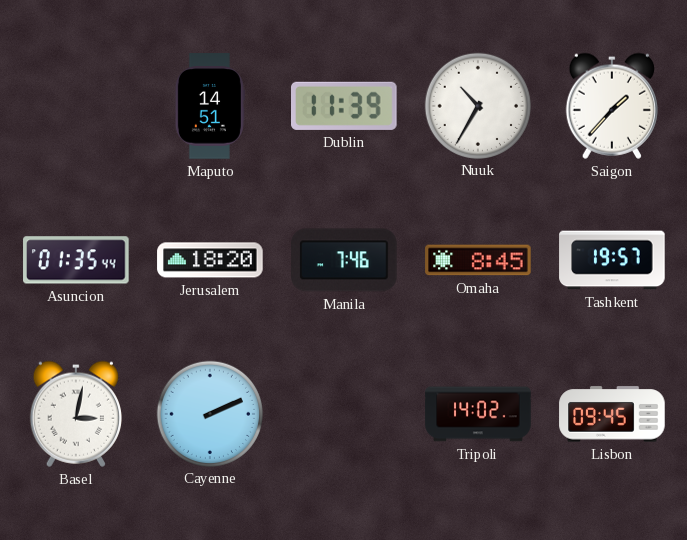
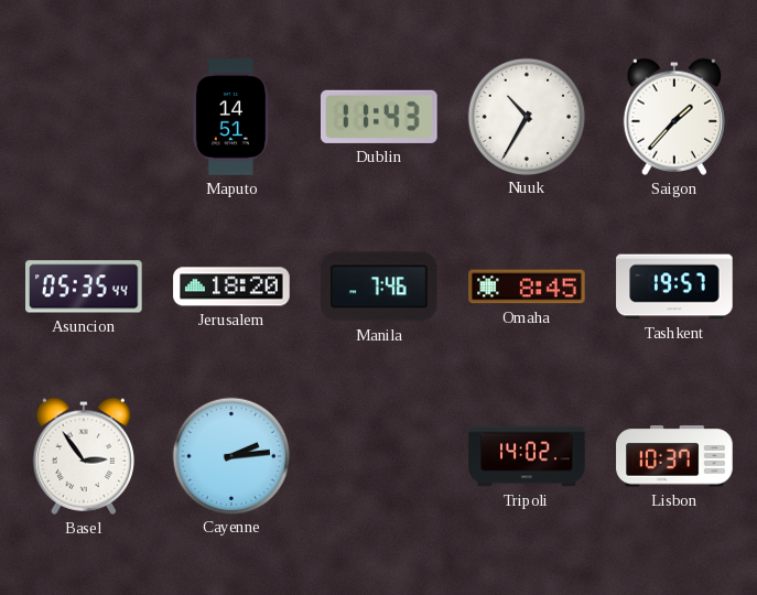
Dublin: 11:39 -> 11:43
Asuncion: 01:35 -> 05:35
Basel: 3:02 -> 2:54
Cayenne: 2:11 -> 2:14
Lisbon: 09:45 -> 10:37
